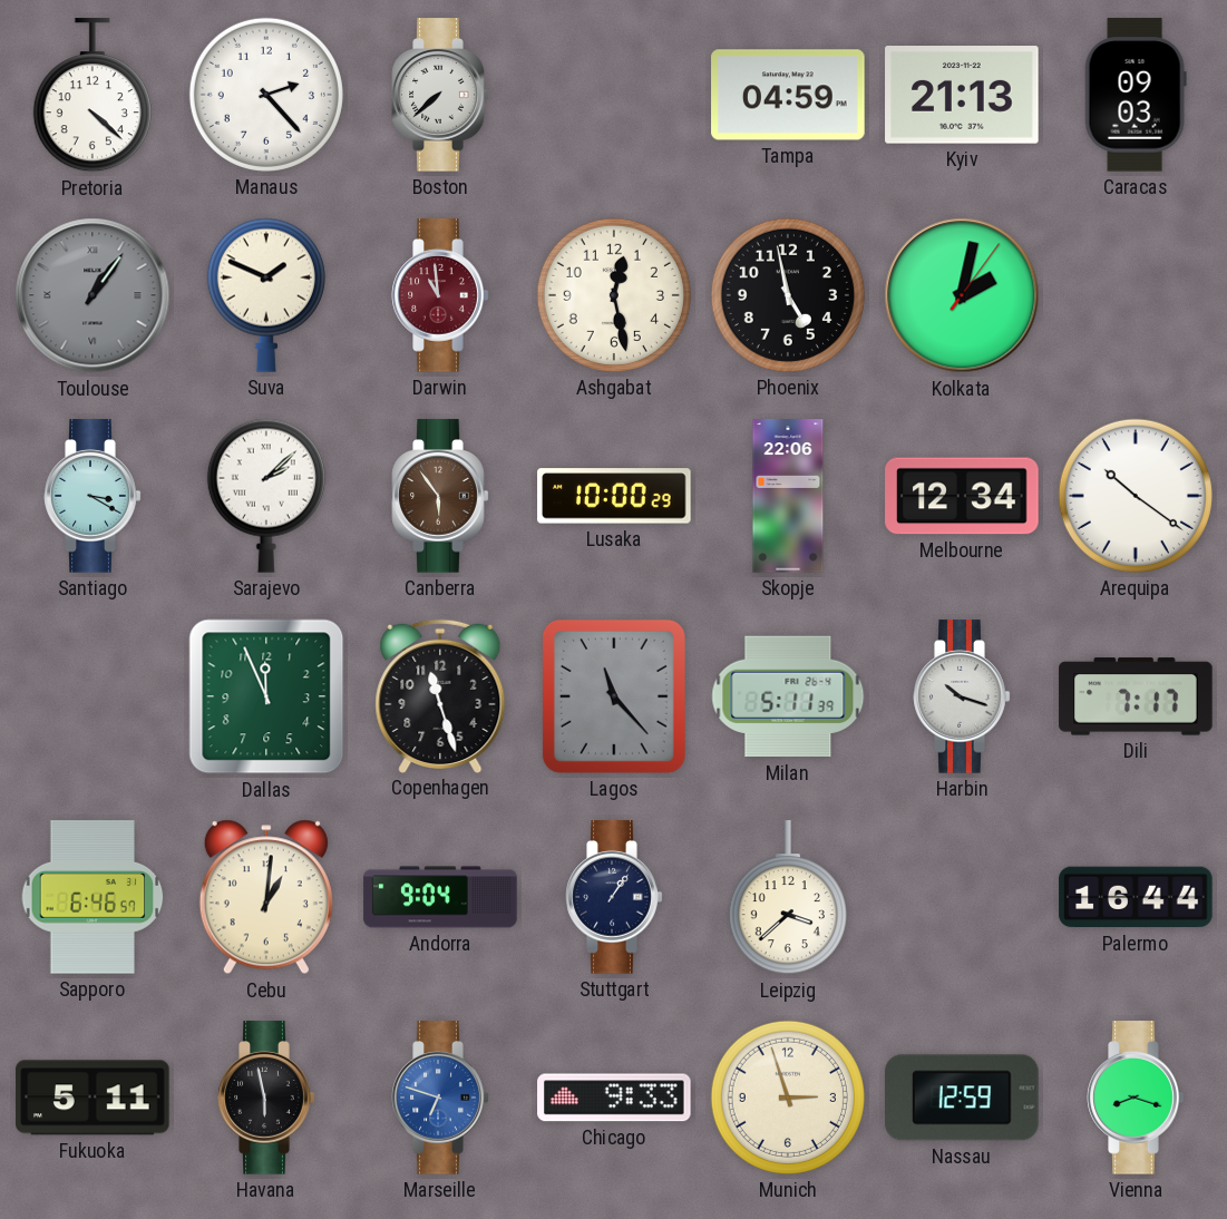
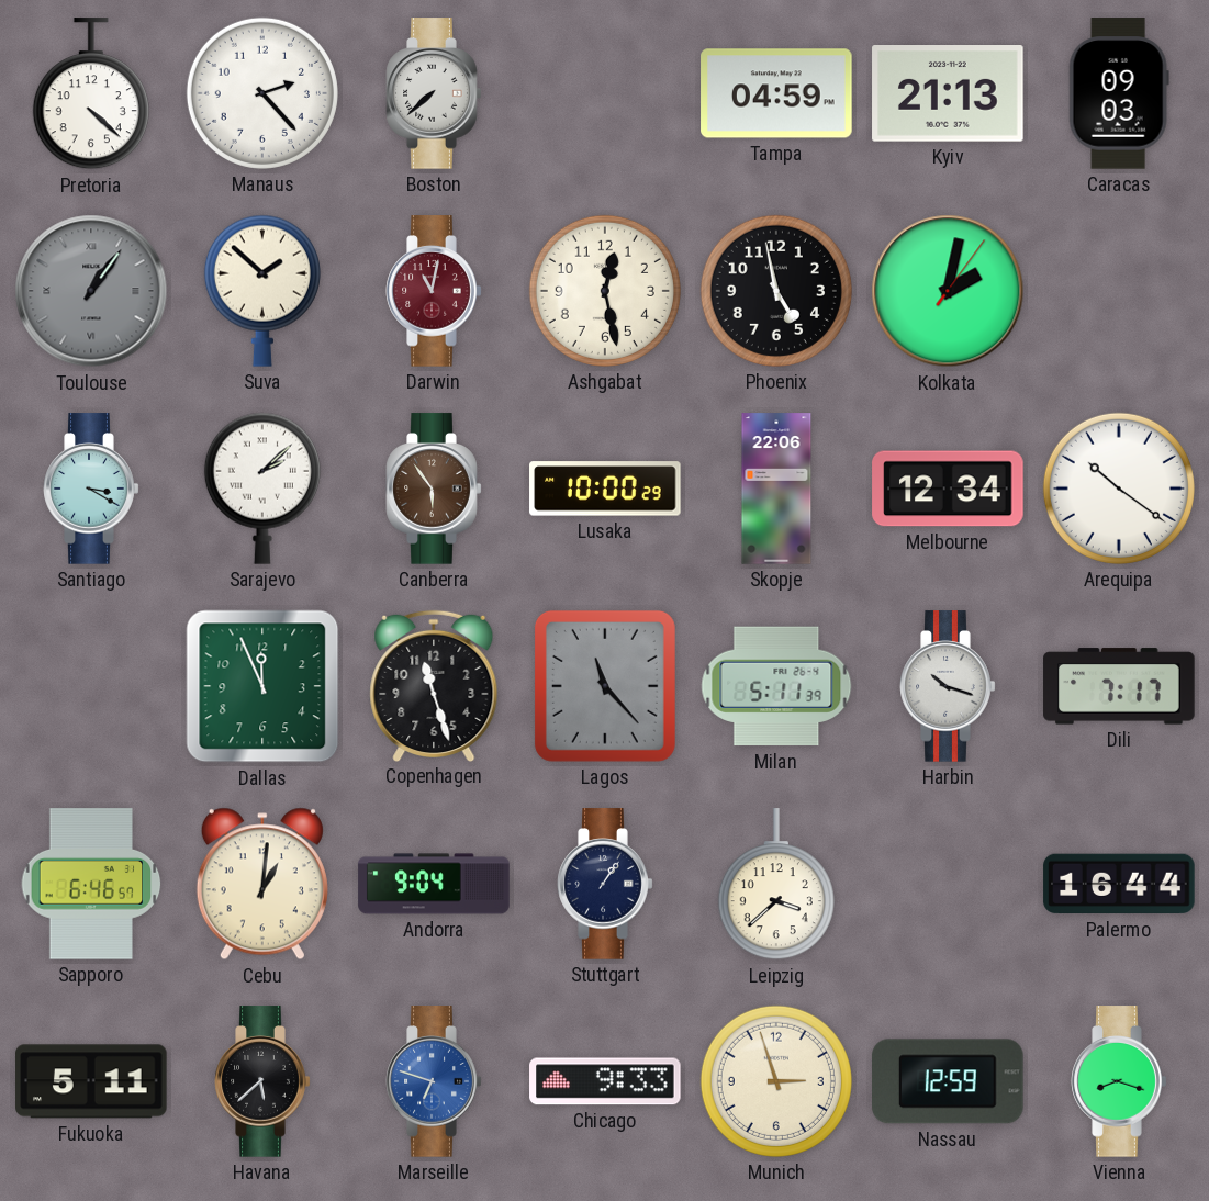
Suva: 1:49 -> 1:52
Darwin: 10:59 -> 11:02
Havana: 5:58 -> 5:38
